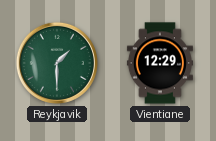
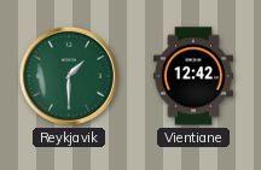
Vientiane: 12:29 -> 12:42
